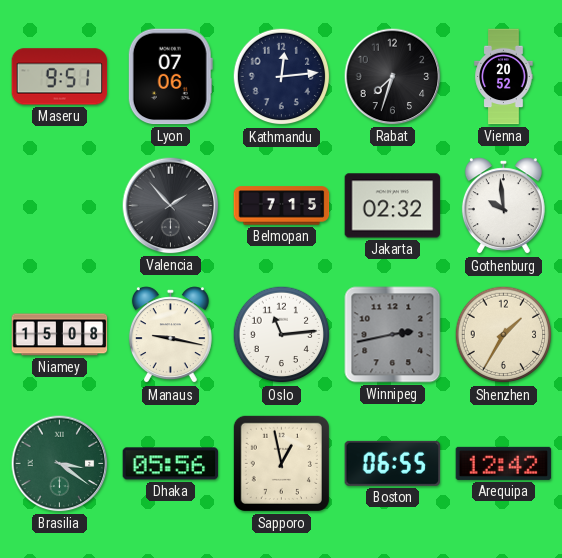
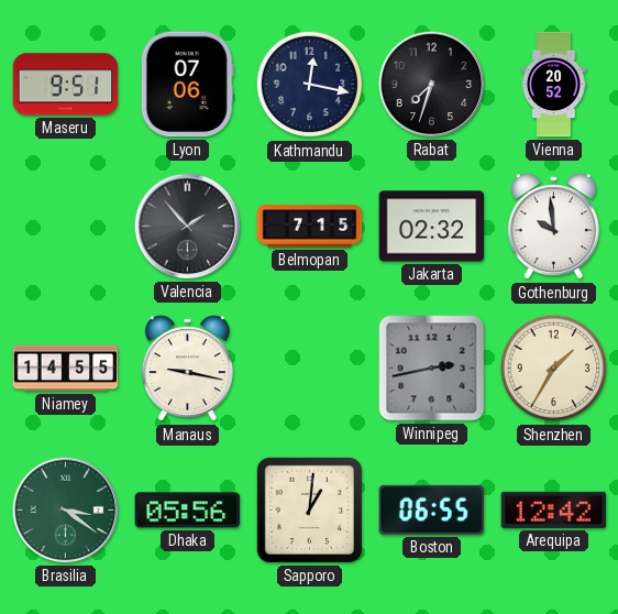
Kathmandu: 12:14 -> 12:17
Niamey: 15:08 -> 14:55
Oslo: 11:14 -> none
Sapporo: 12:58 -> 1:01
